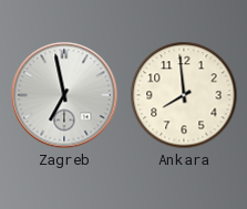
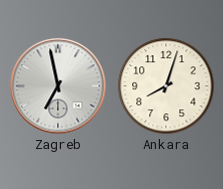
Ankara: 7:59 -> 8:03
